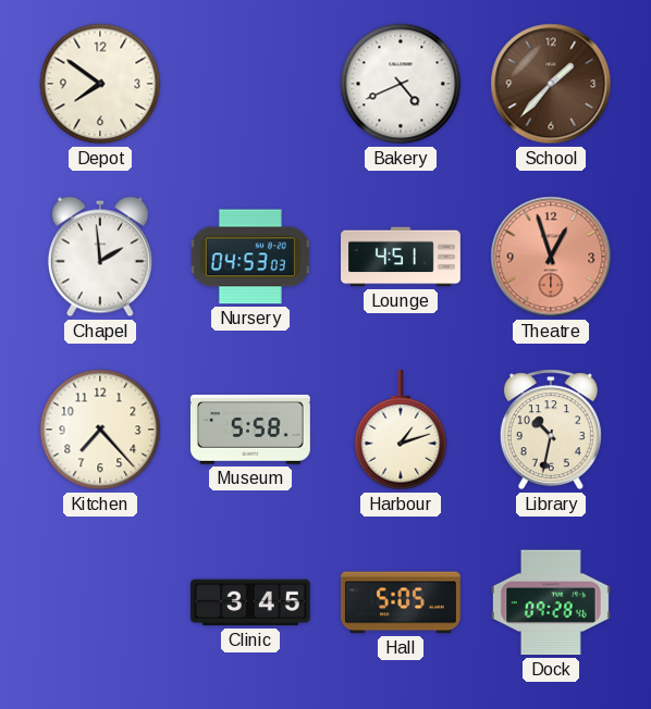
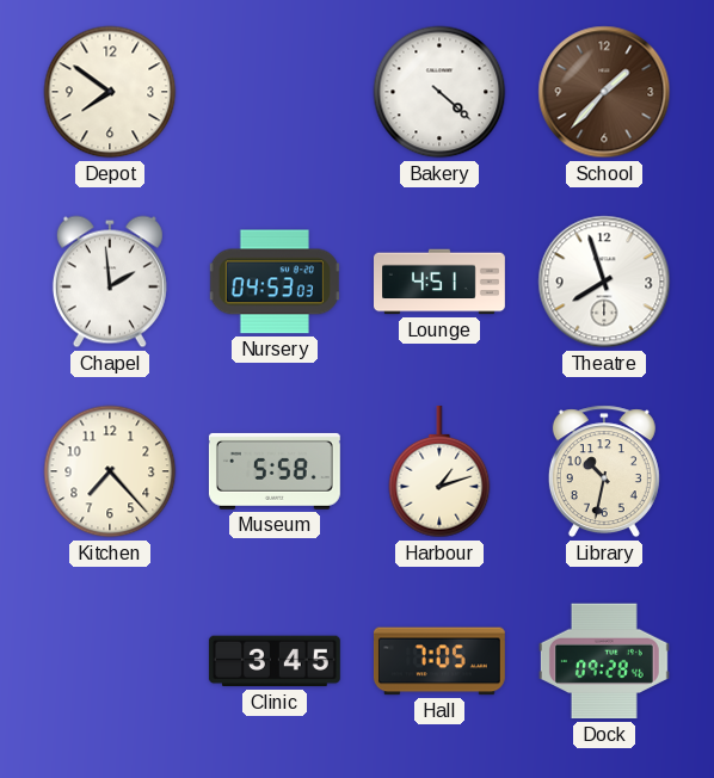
Bakery: 4:41 -> 4:22
Theatre: 12:57 -> 7:57
Theatre dial: salmon -> white
Hall: 5:05 -> 7:05
